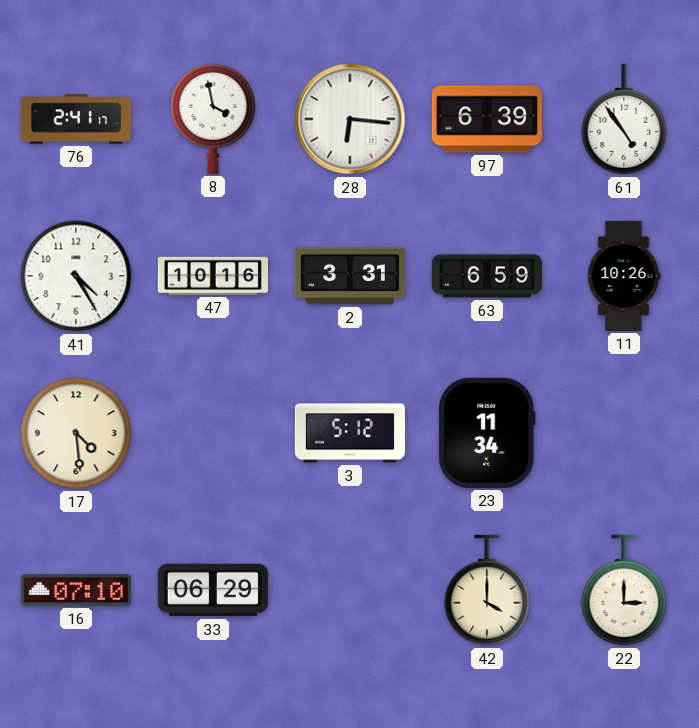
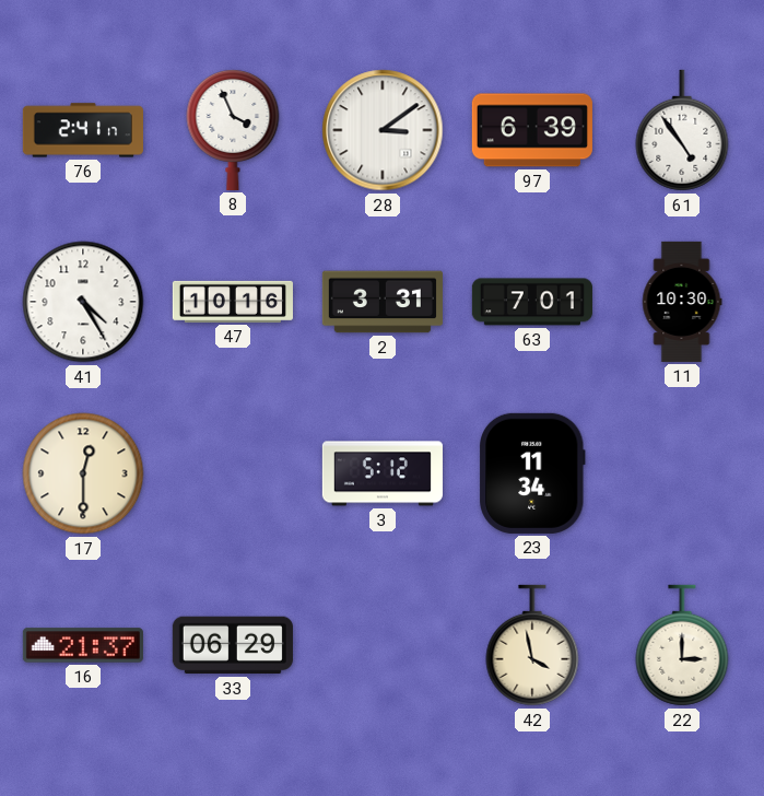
8: 3:58 -> 3:56
28: 6:16 -> 3:09
63: 6:59 -> 7:01
11: 10:26 -> 10:30
17: 4:29 -> 12:30
16: 07:10 -> 21:37
42: 4:00 -> 3:58
